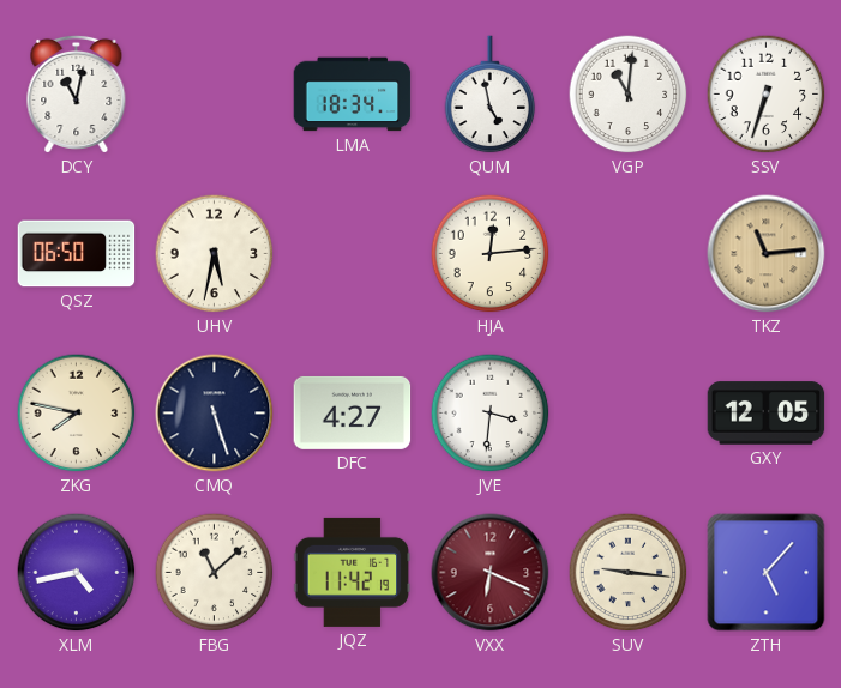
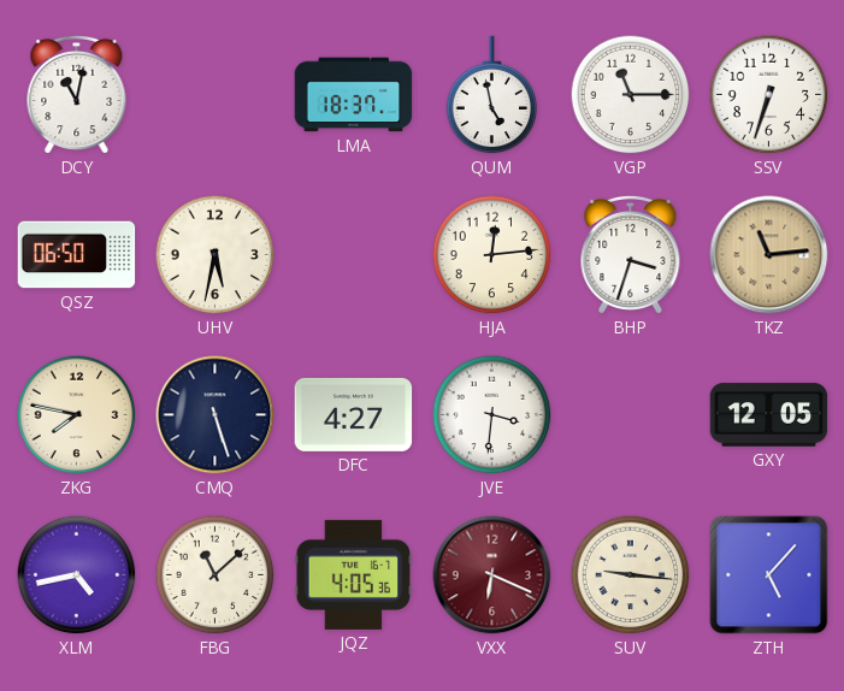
LMA: 18:34 -> 18:37
VGP: 11:01 -> 11:15
BHP: none -> 3:33
JQZ: 11:42 -> 4:05
